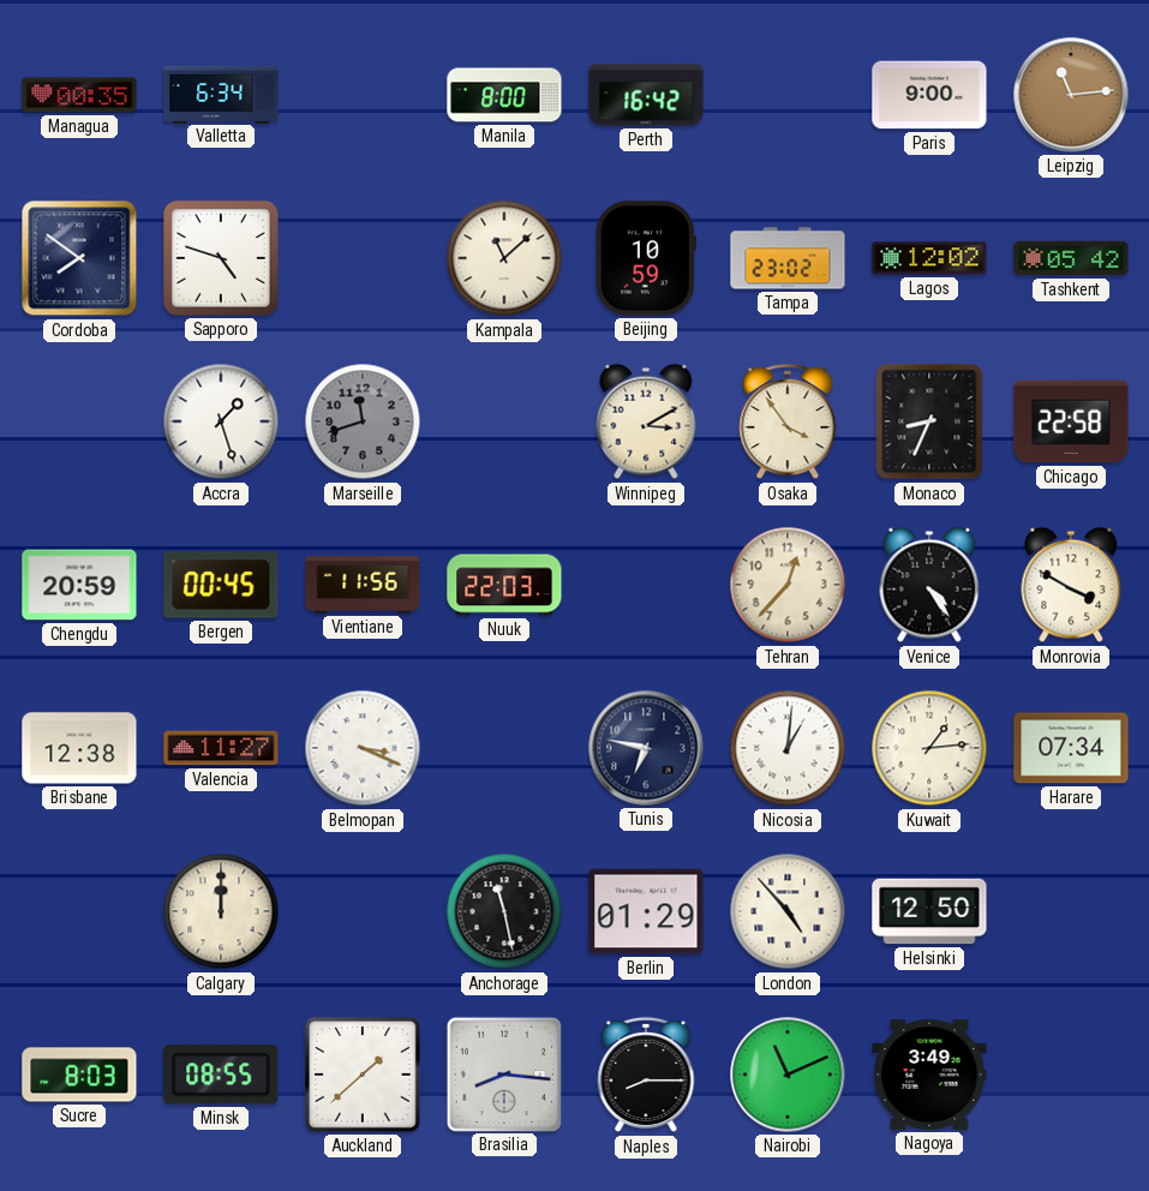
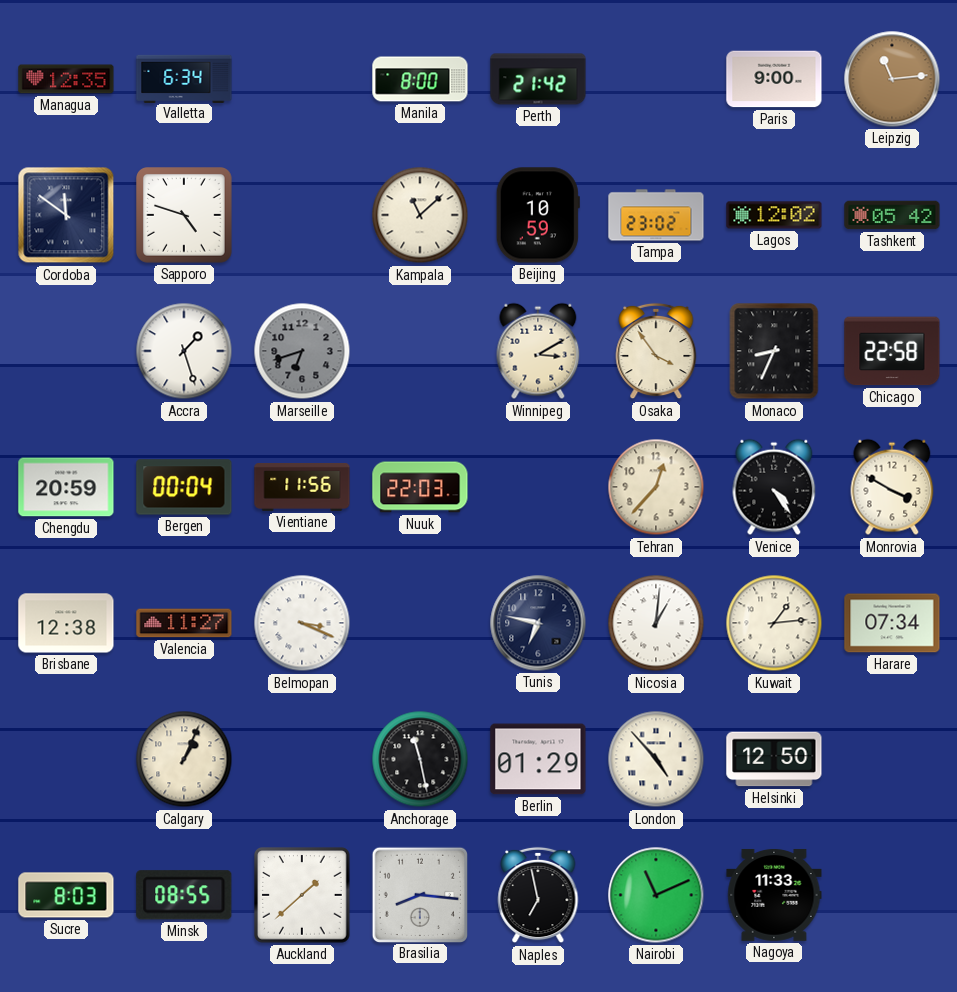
Managua: 00:35 -> 12:35
Perth: 16:42 -> 21:42
Cordoba: 7:51 -> 11:51
Marseille: 11:42 -> 6:42
Bergen: 00:45 -> 00:04
Calgary: 12:00 -> 1:04
Naples: 8:15 -> 6:58
Nagoya: 3:49 -> 11:33
